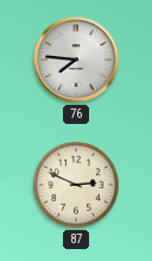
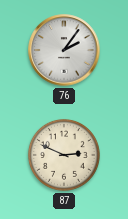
76: 7:46 -> 2:06
